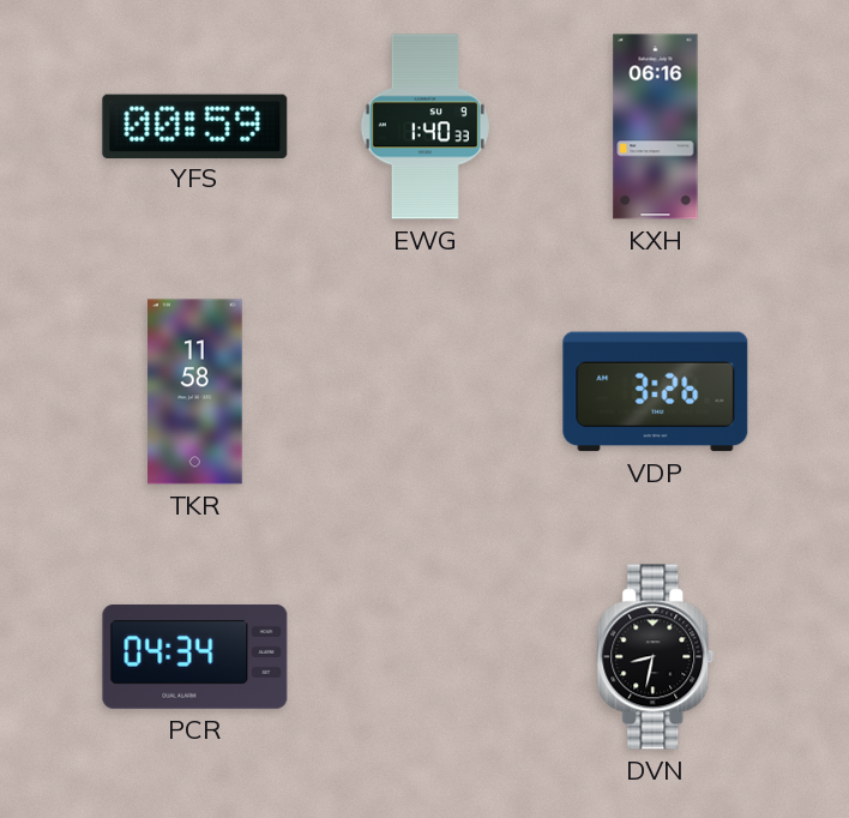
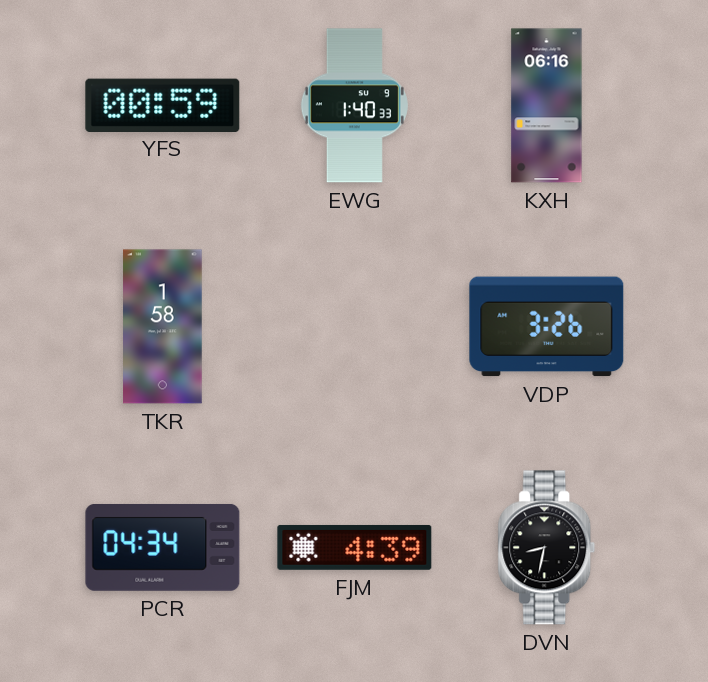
TKR: 11:58 -> 1:58
FJM: none -> 4:39
